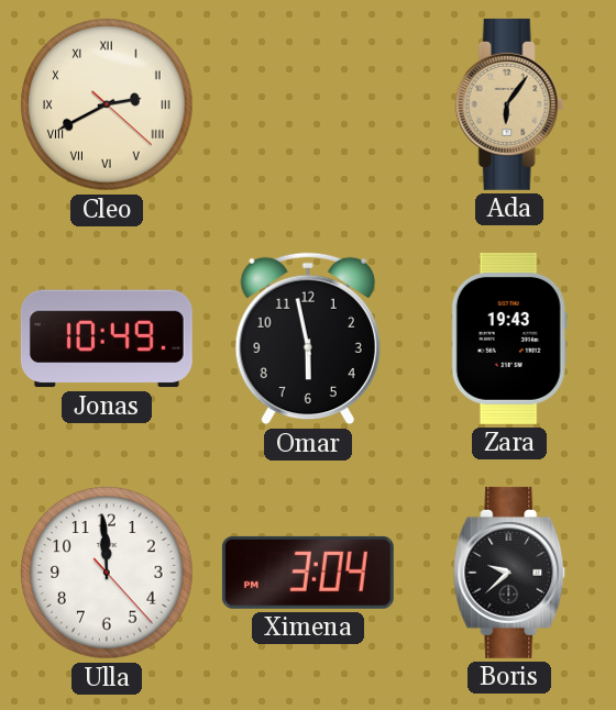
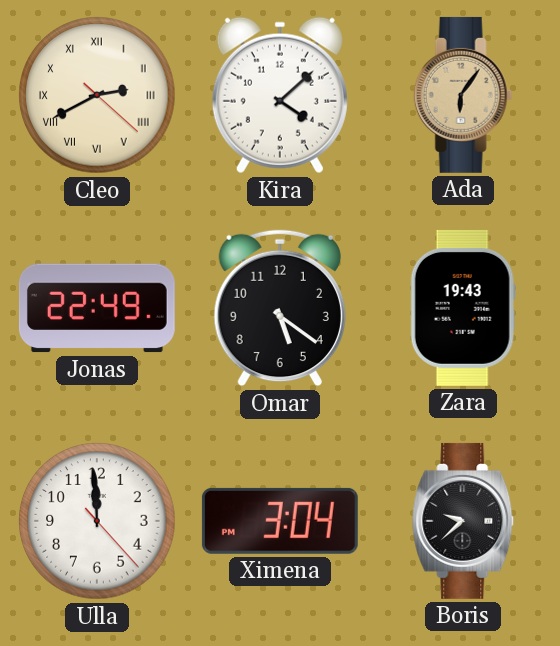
Kira: none -> 4:08
Jonas: 10:49 -> 22:49
Omar: 5:58 -> 5:21
